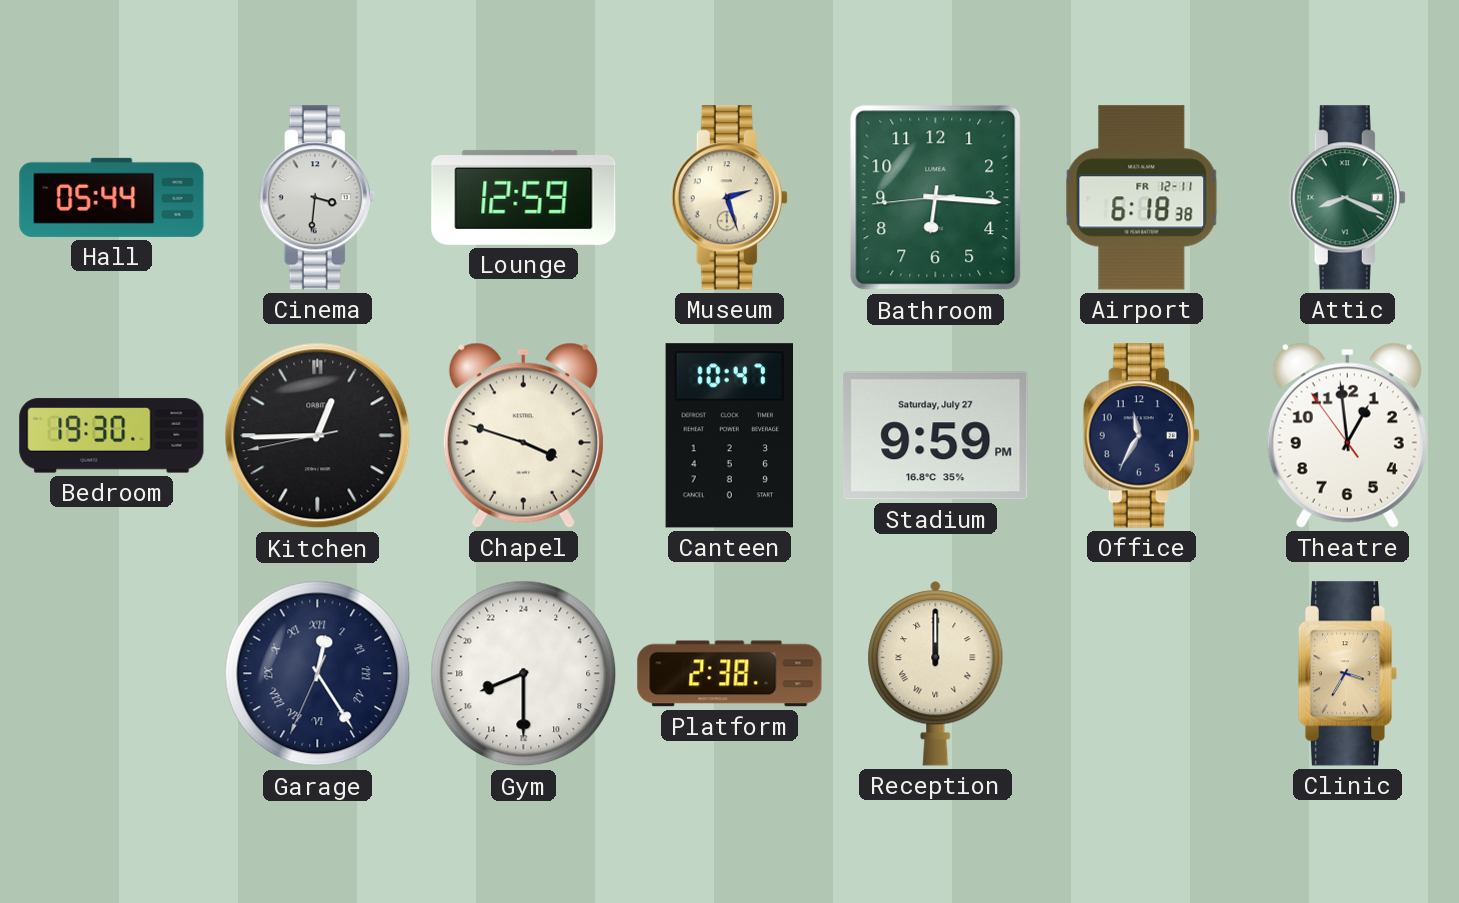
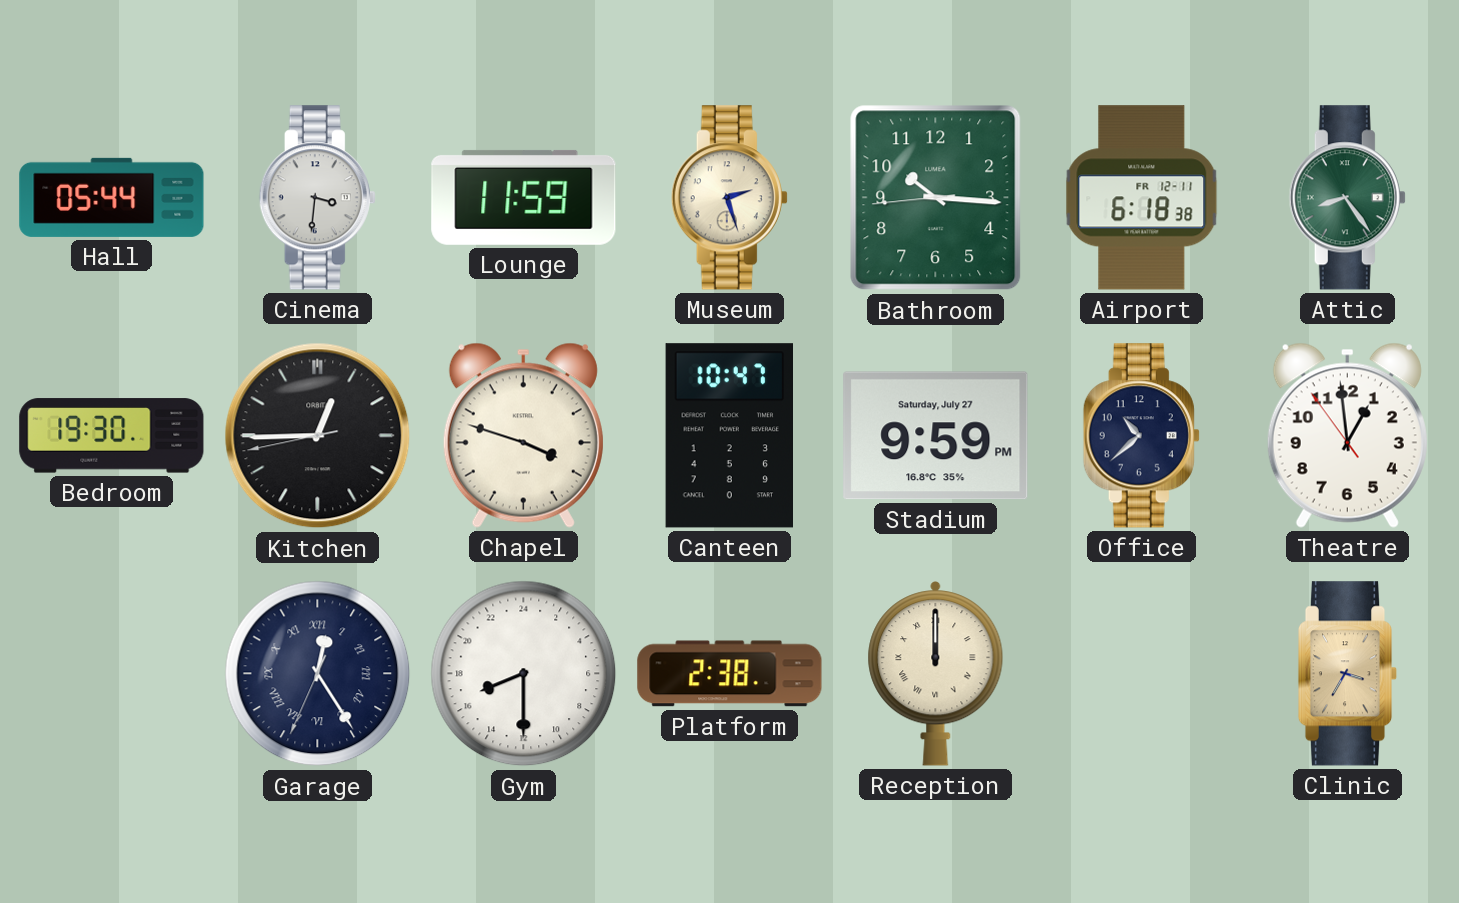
Lounge: 12:59 -> 11:59
Bathroom: 6:15 -> 10:15
Attic: 8:19 -> 8:24
Office: 11:35 -> 10:38
